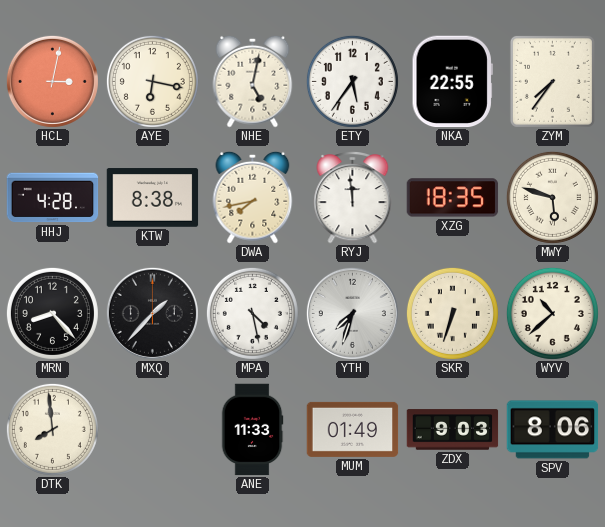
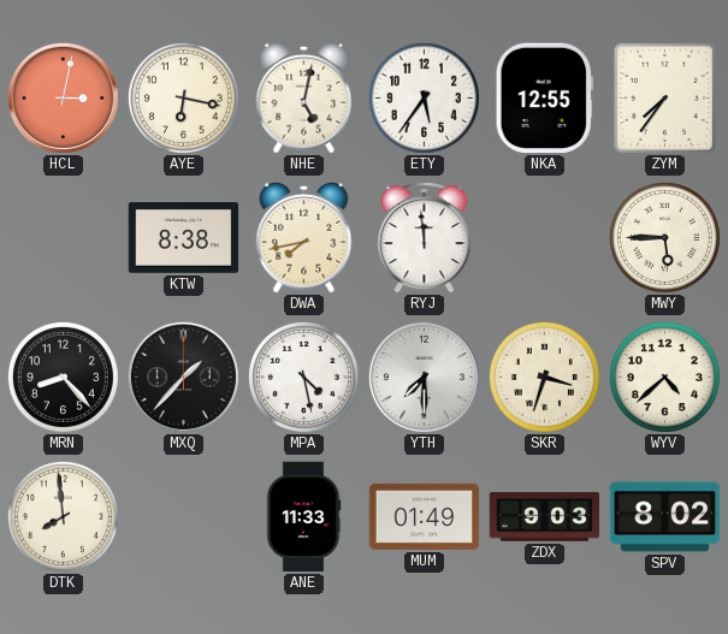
NKA: 22:55 -> 12:55
HHJ: 4:28 -> none
XZG: 18:35 -> none
MWY: 5:48 -> 5:45
YTH: 7:33 -> 7:30
SKR: 6:33 -> 3:33
WYV: 10:38 -> 4:38
SPV: 8:06 -> 8:02
